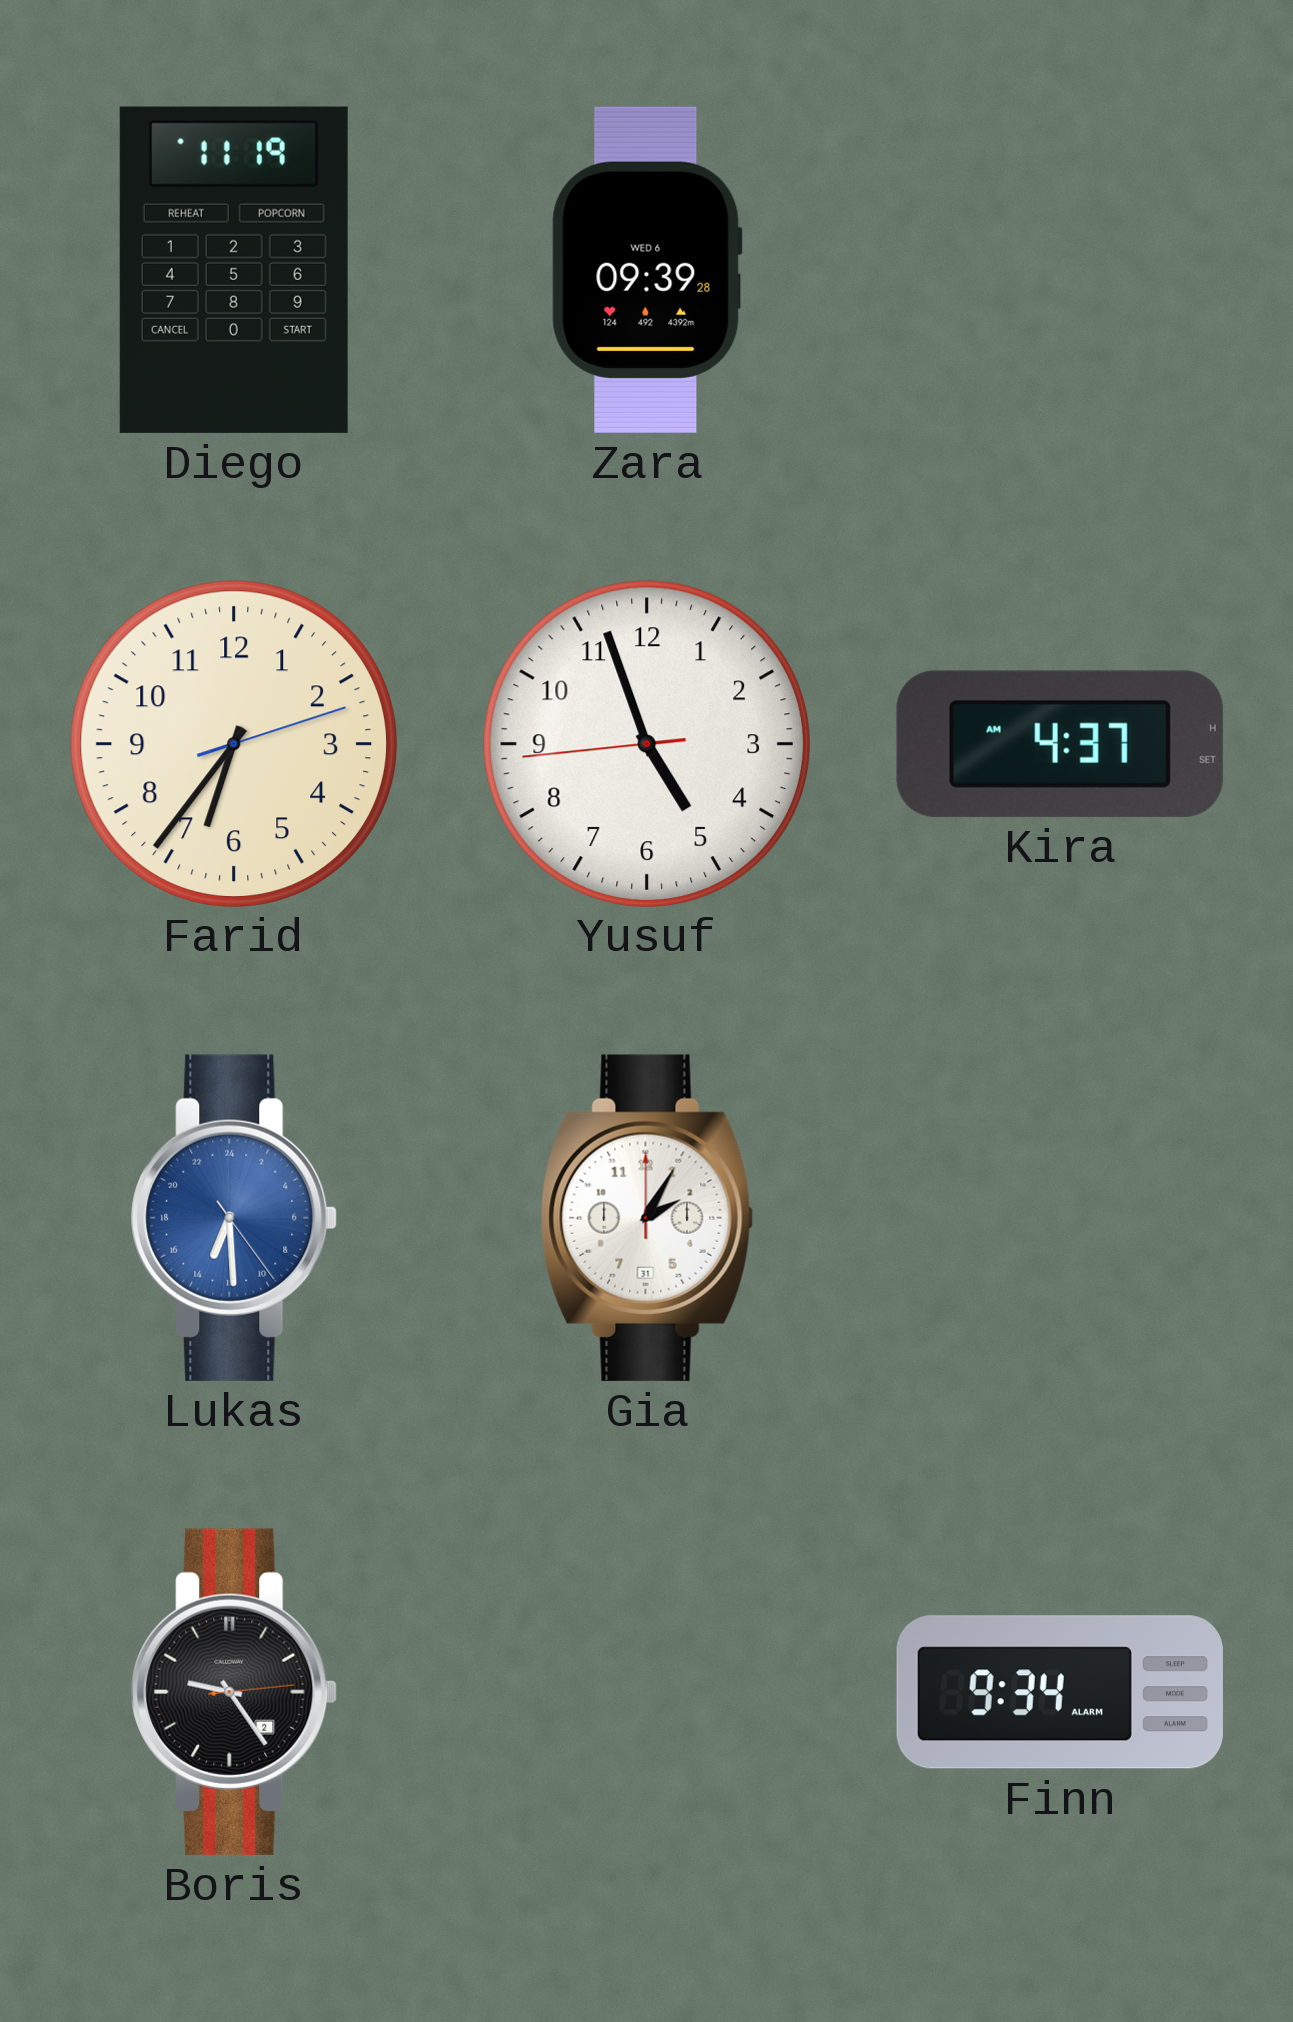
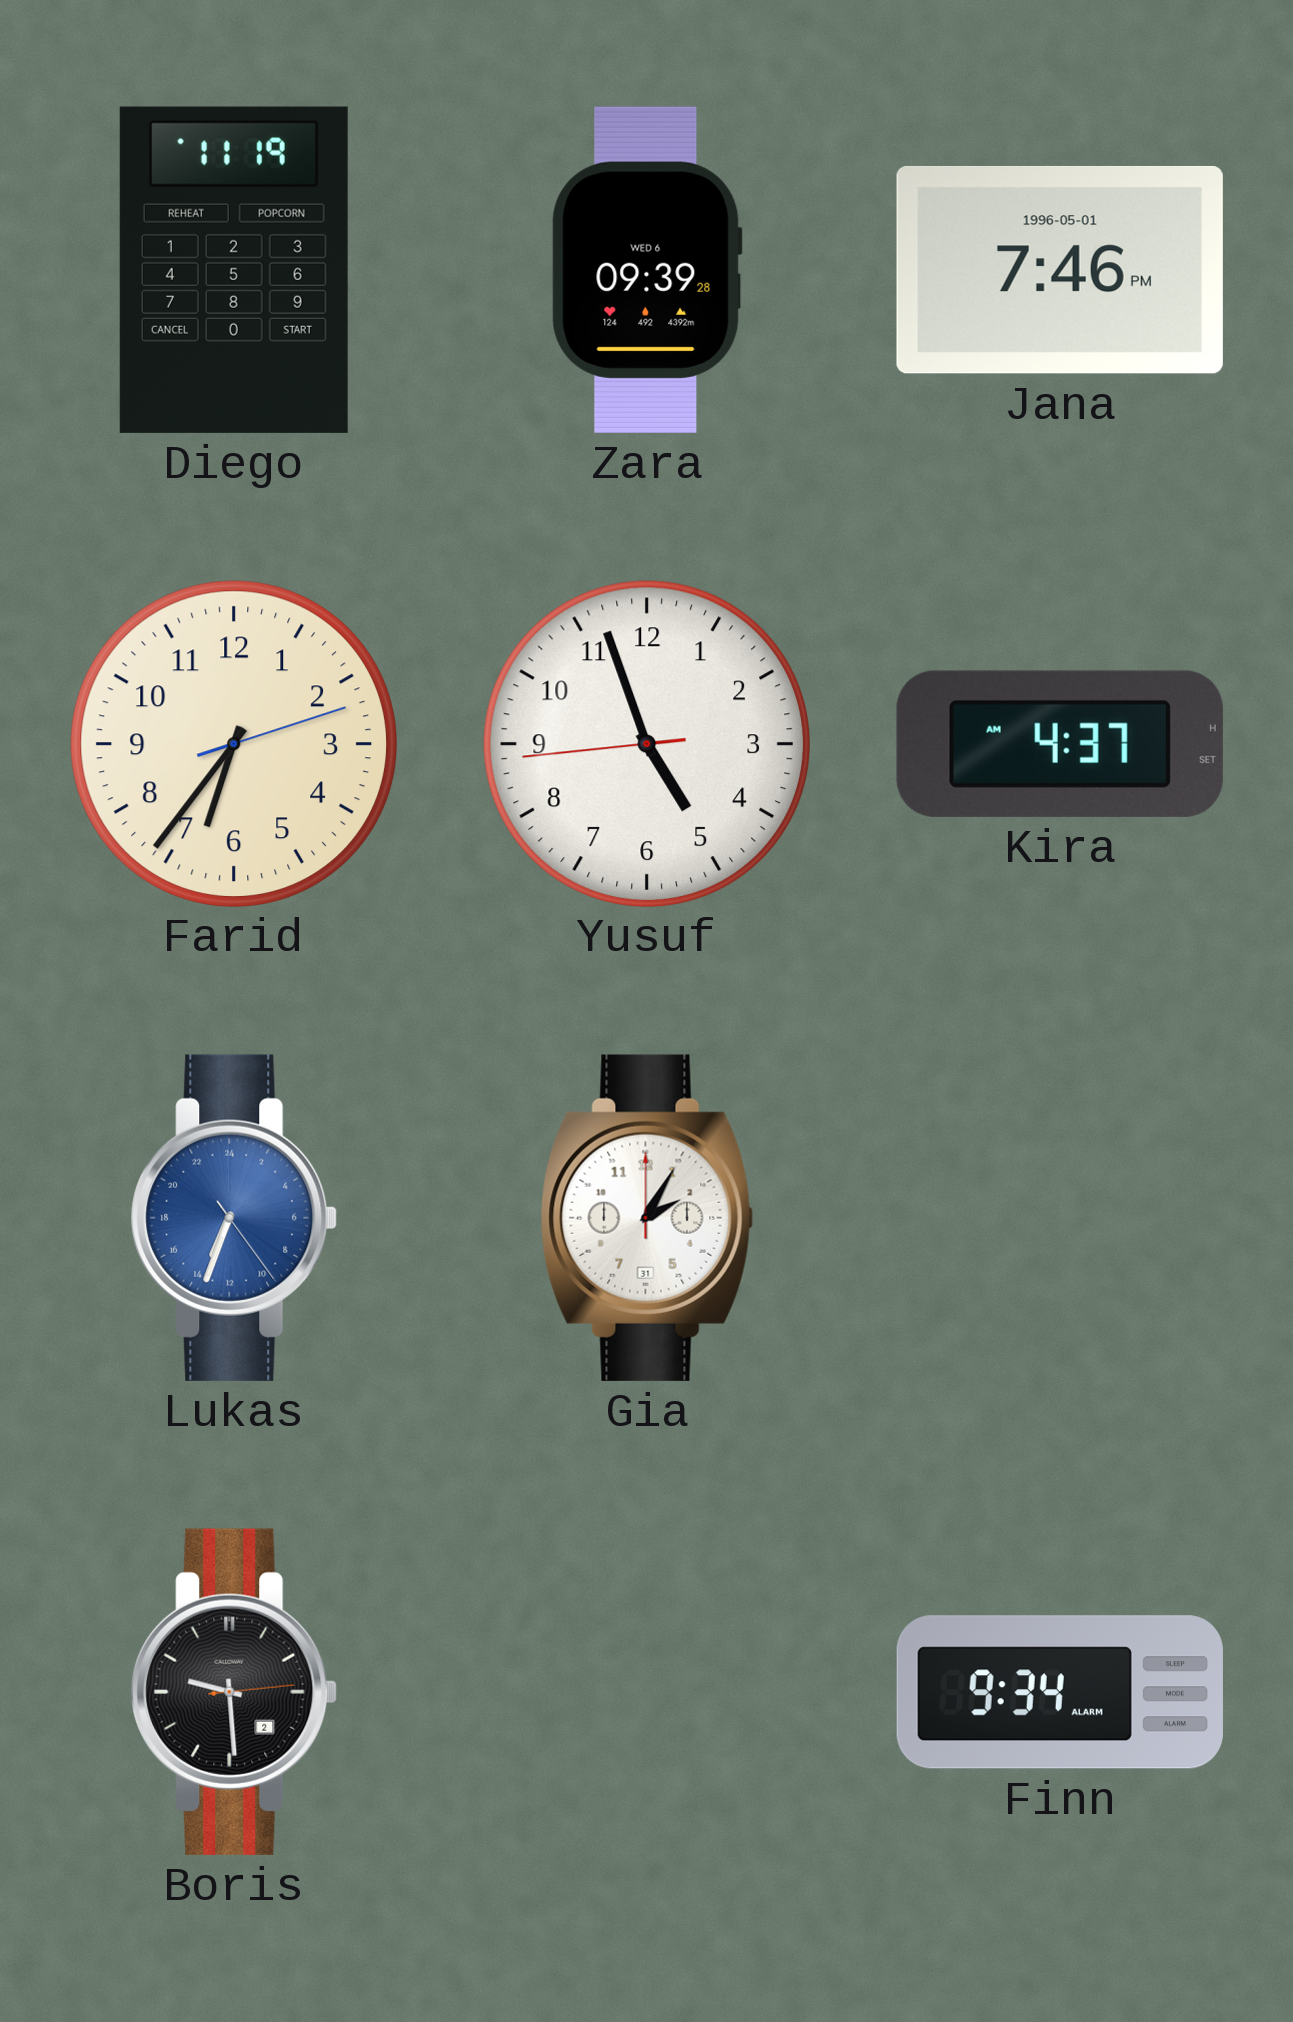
Jana: none -> 7:46
Lukas: 13:29 -> 13:33
Boris: 9:24 -> 9:29
